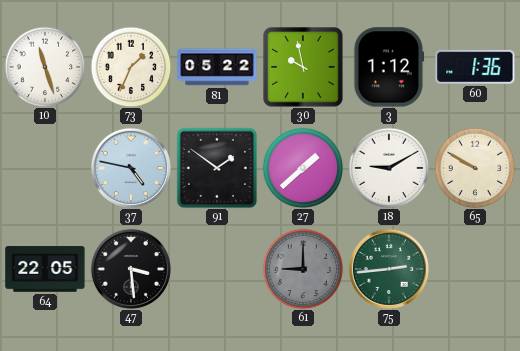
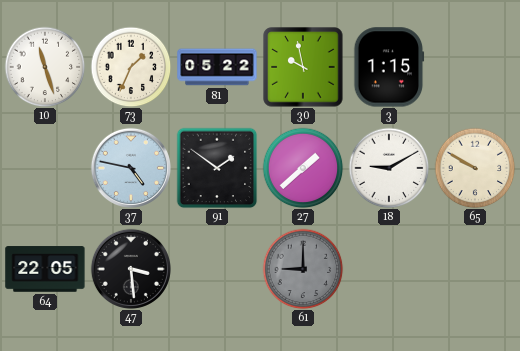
3: 1:12 -> 1:15
60: 1:36 -> none
75: 2:44 -> none
